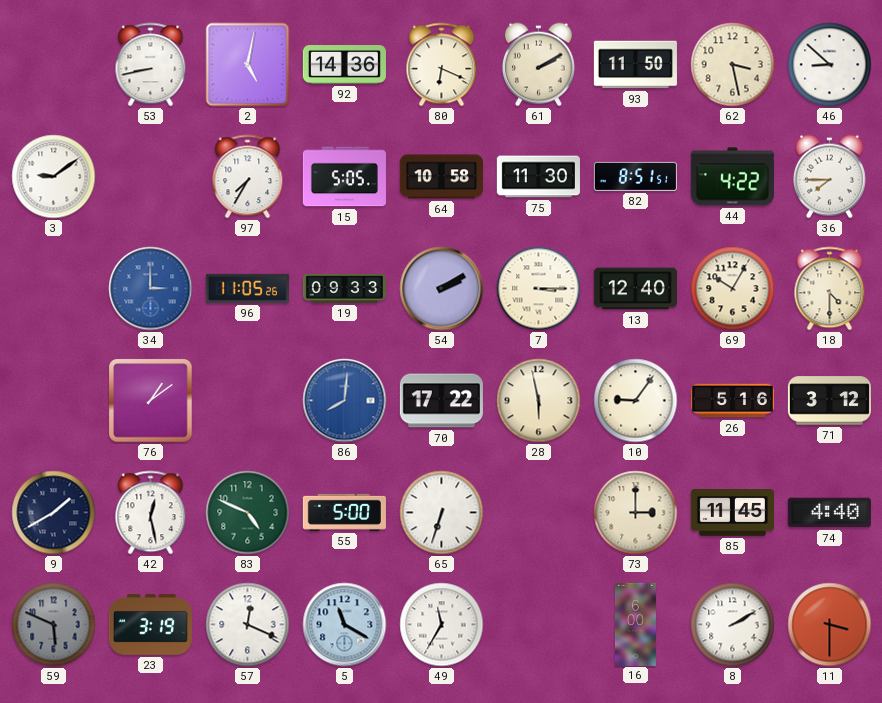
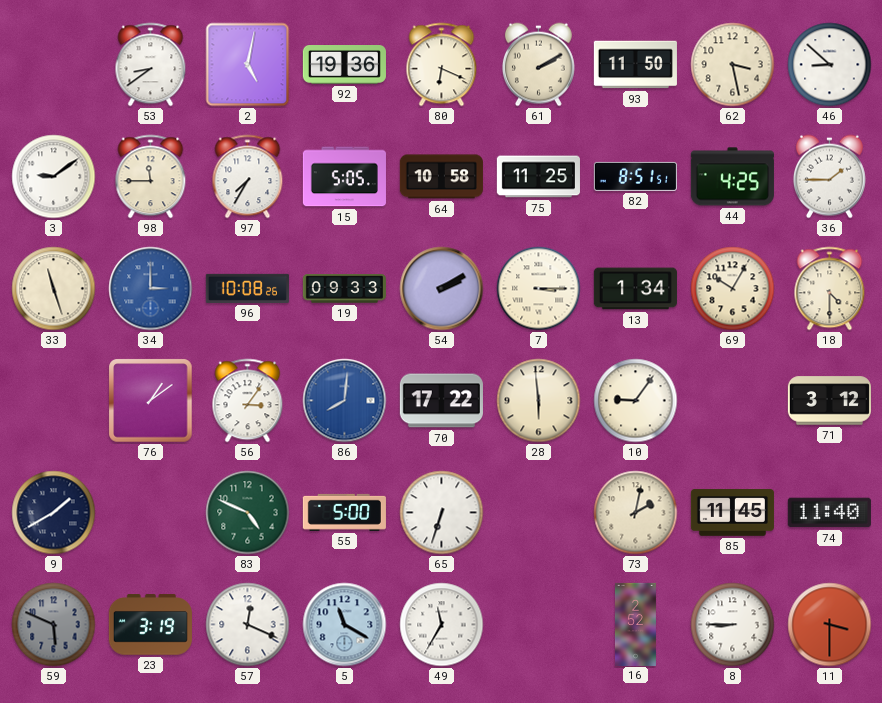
53: 8:43 -> 8:39
92: 14:36 -> 19:36
98: none -> 11:45
75: 11:30 -> 11:25
44: 4:22 -> 4:25
36: 7:45 -> 1:45
33: none -> 11:27
96: 11:05 -> 10:08
13: 12:40 -> 1:34
56: none -> 3:06
28: 5:58 -> 5:59
26: 5:16 -> none
42: 12:28 -> none
73: 3:00 -> 2:02
74: 4:40 -> 11:40
16: 6:00 -> 2:52
8: 2:10 -> 8:45
